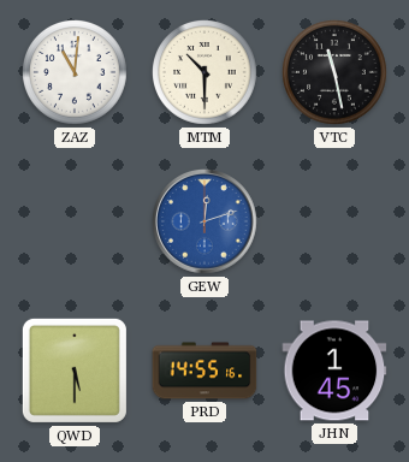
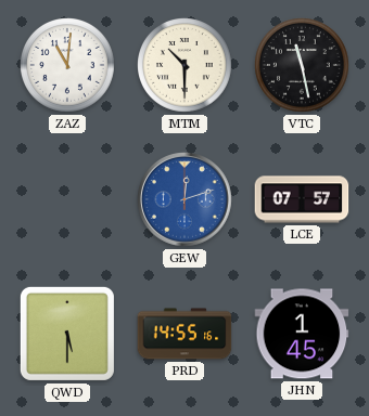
LCE: none -> 07:57
